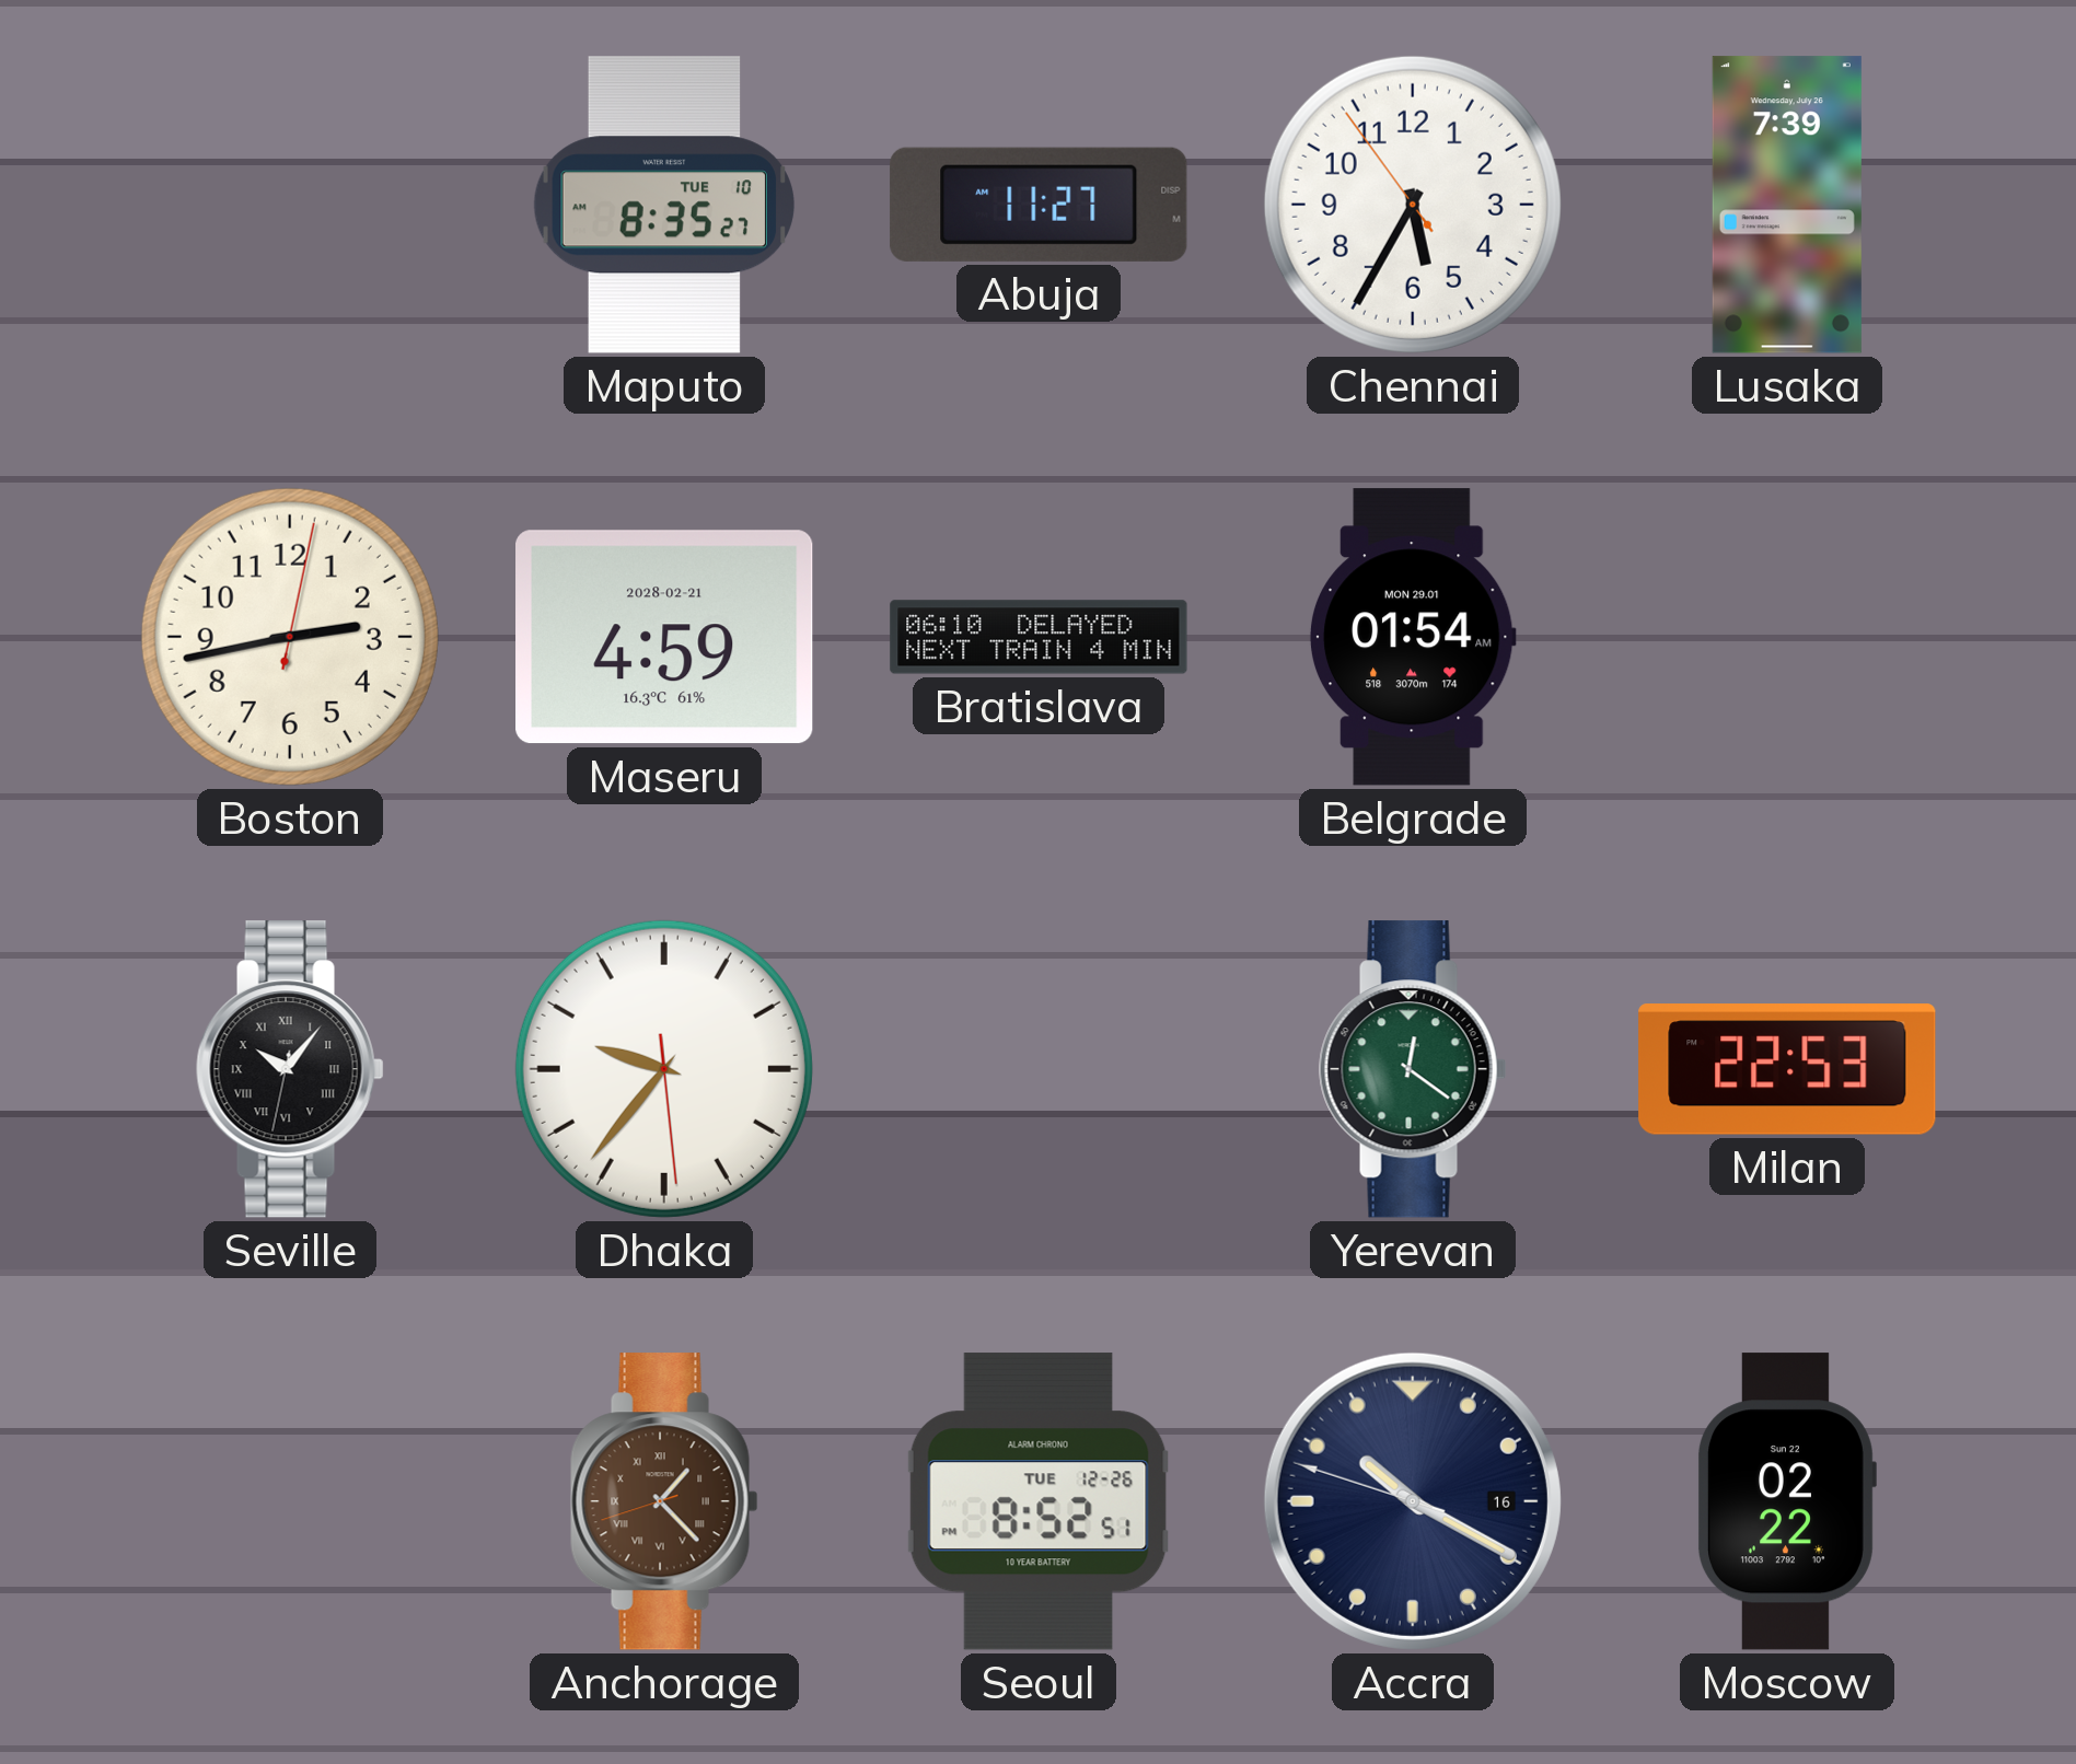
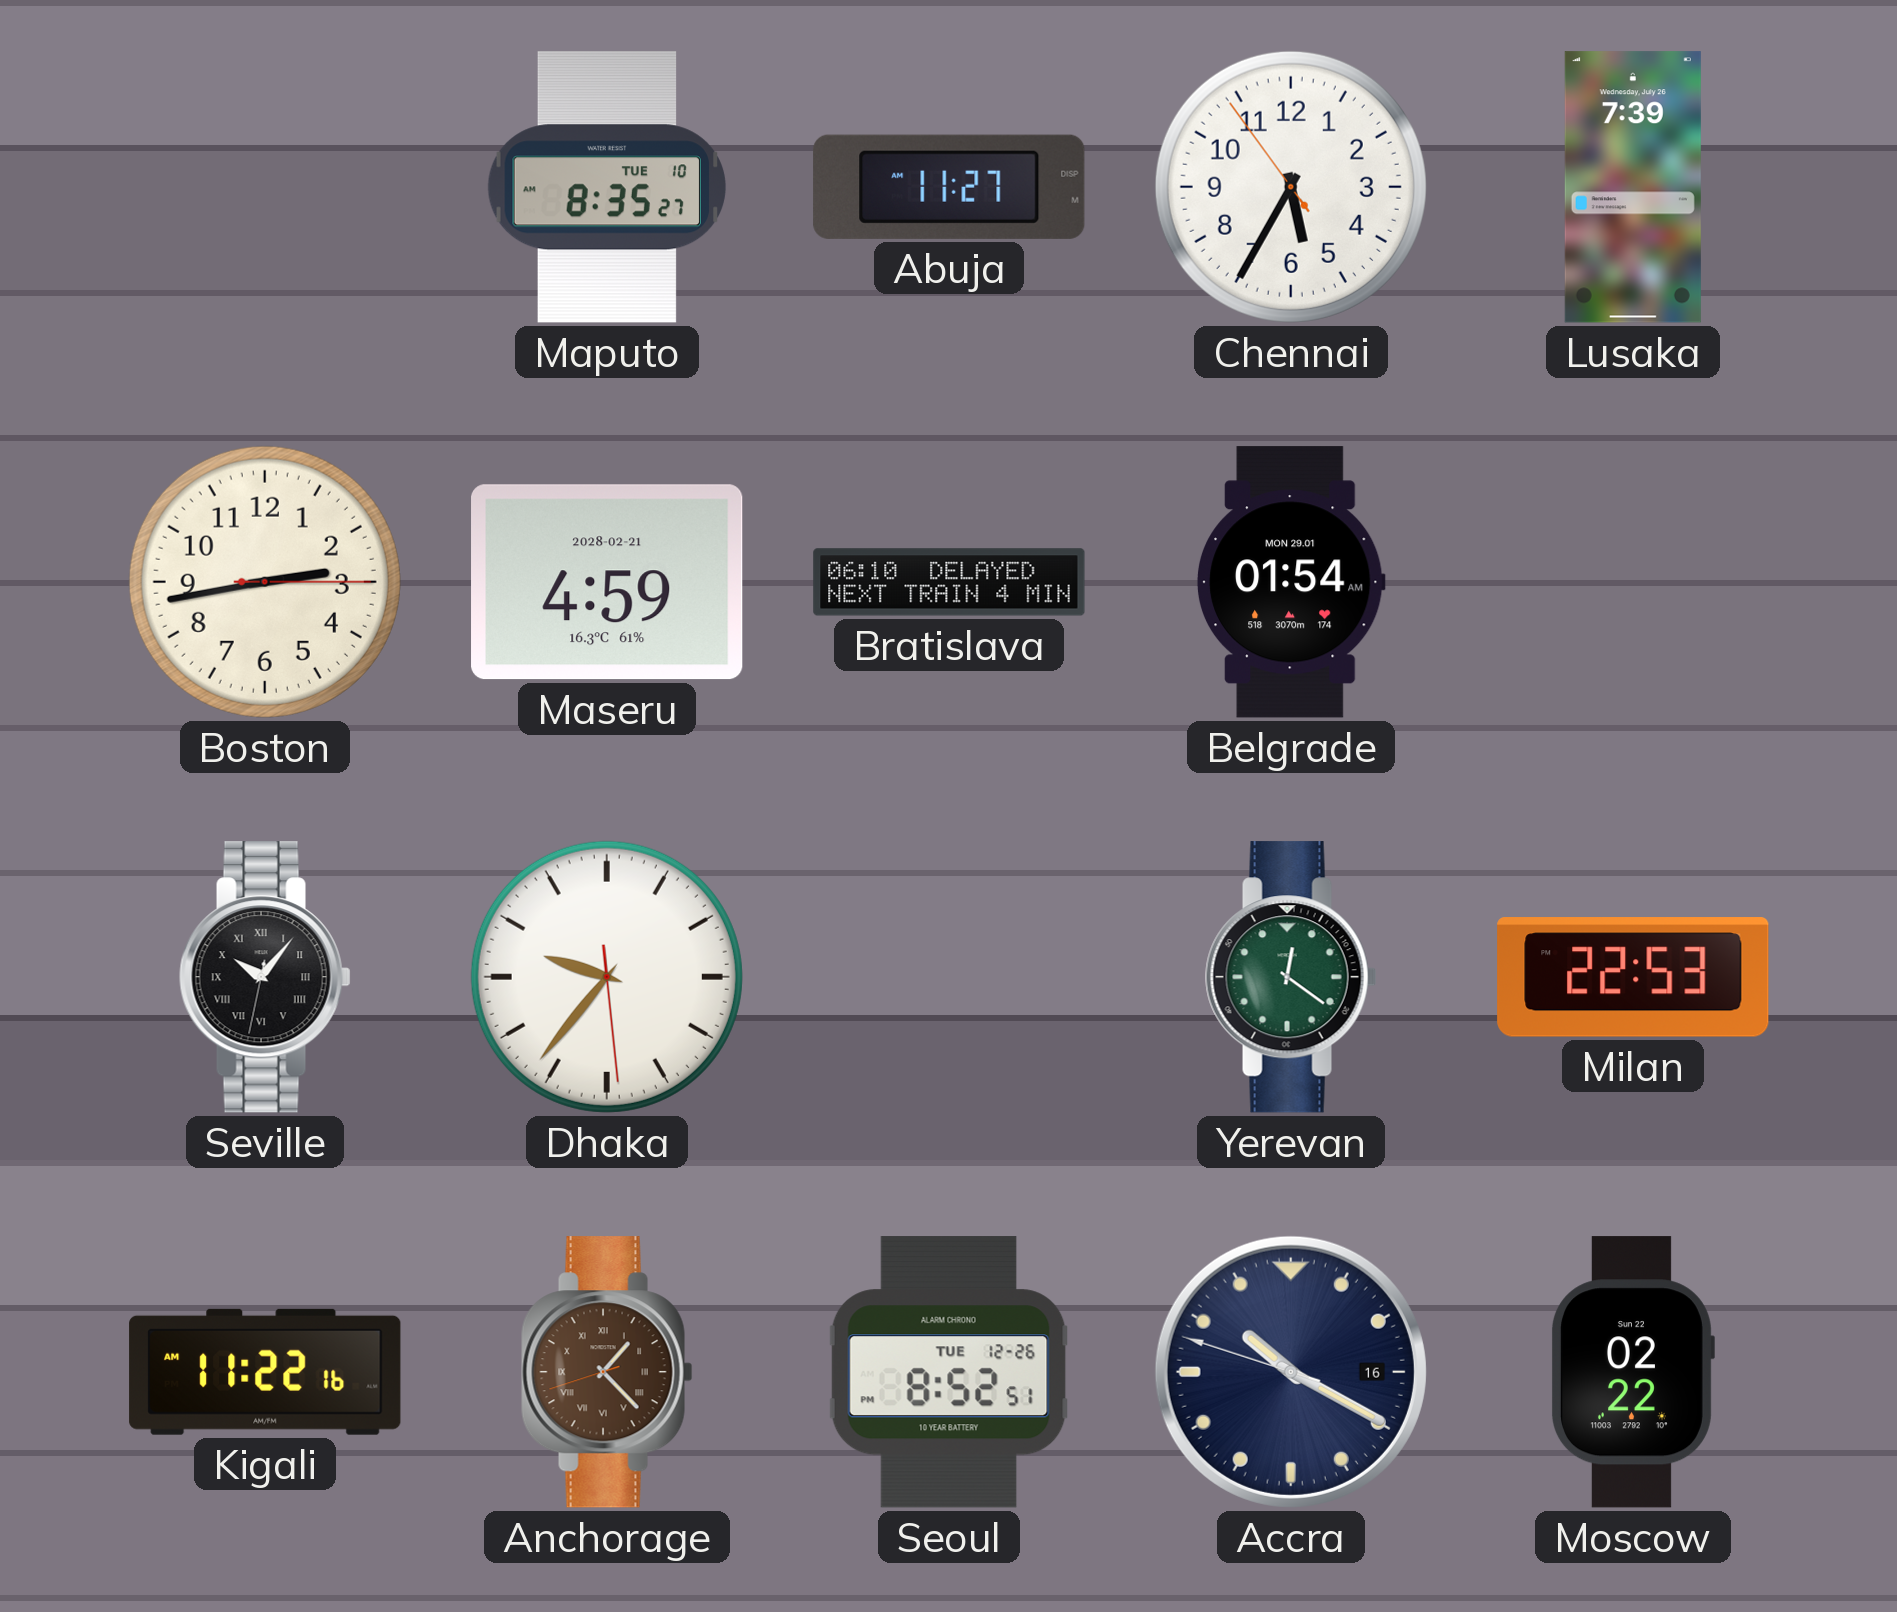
Boston: 2:43:02 -> 2:43:15
Kigali: none -> 11:22
